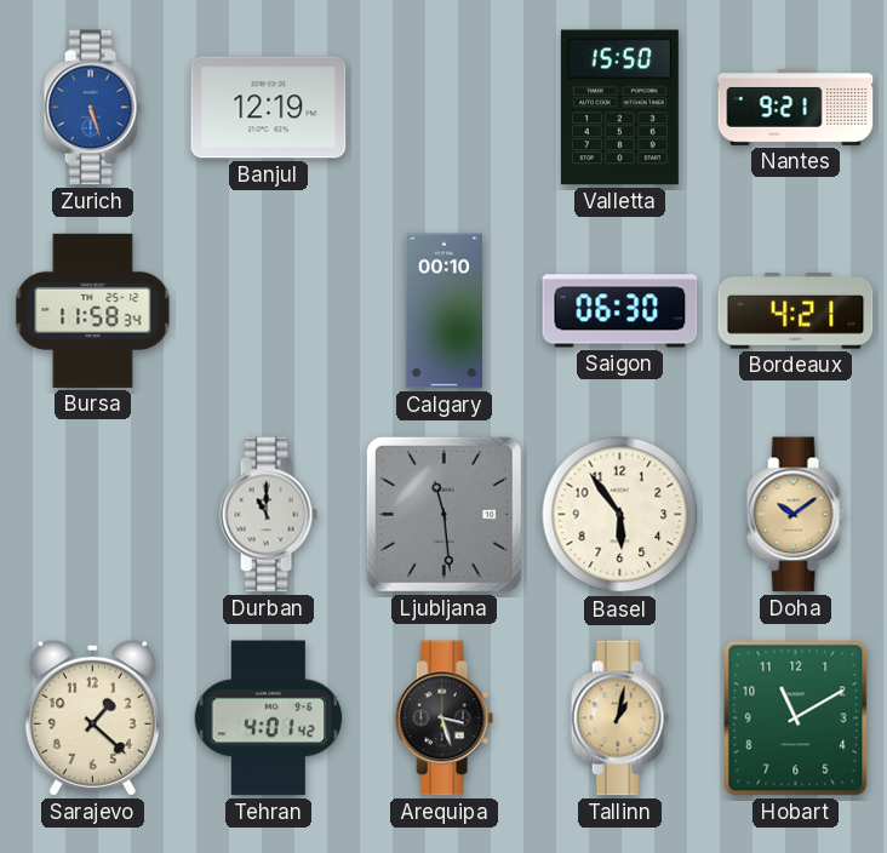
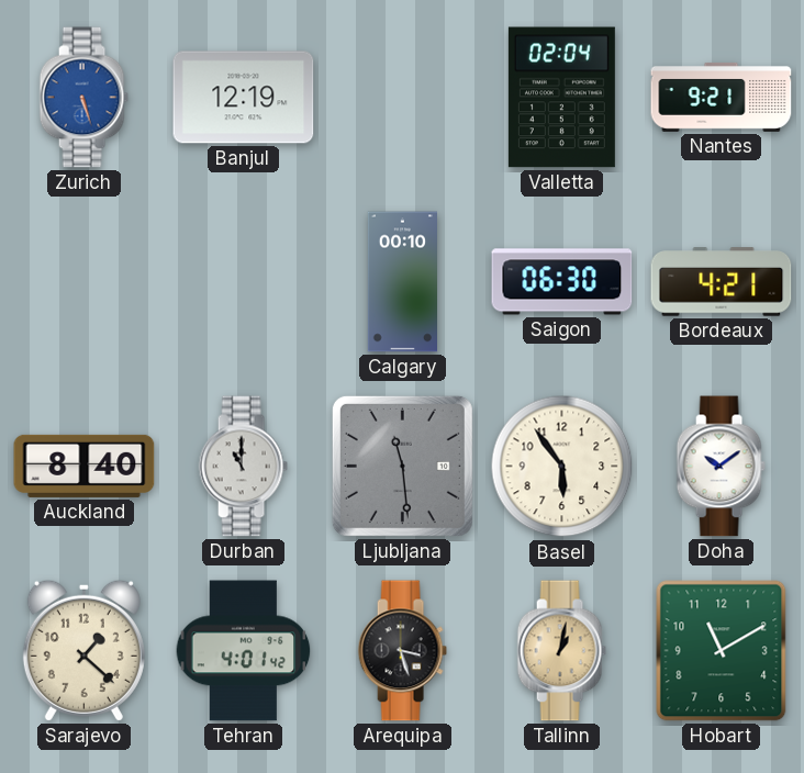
Valletta: 15:50 -> 02:04
Bursa: 11:58 -> none
Auckland: none -> 8:40
Doha dial: champagne -> white
